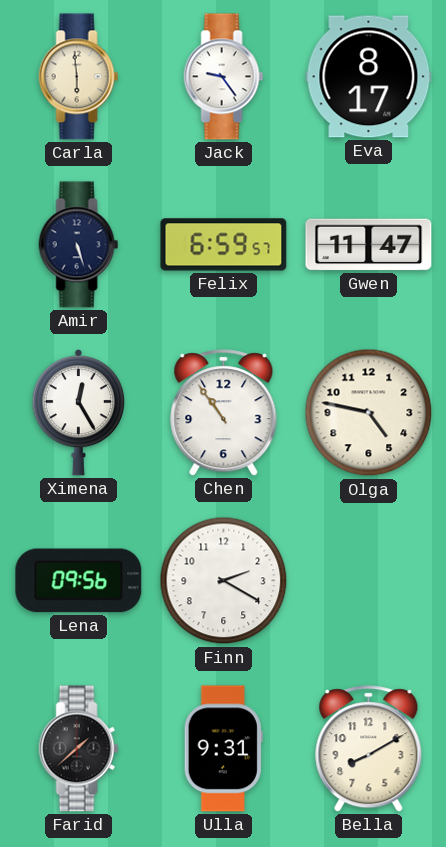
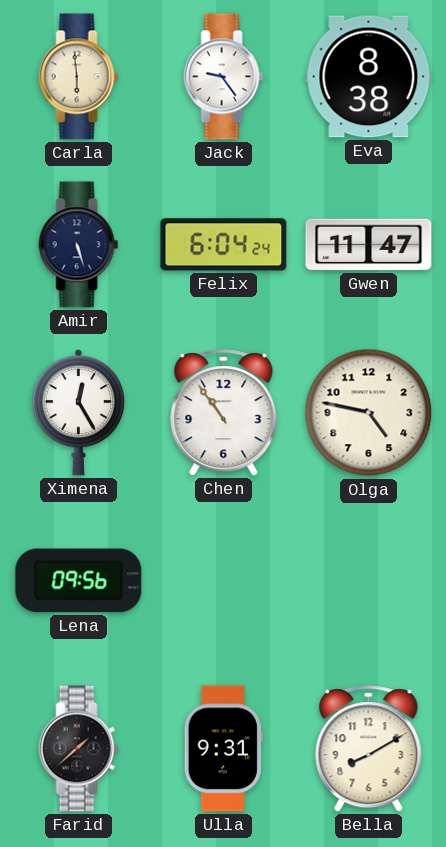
Eva: 8:17 -> 8:38
Felix: 6:59 -> 6:04
Finn: 2:20 -> none
